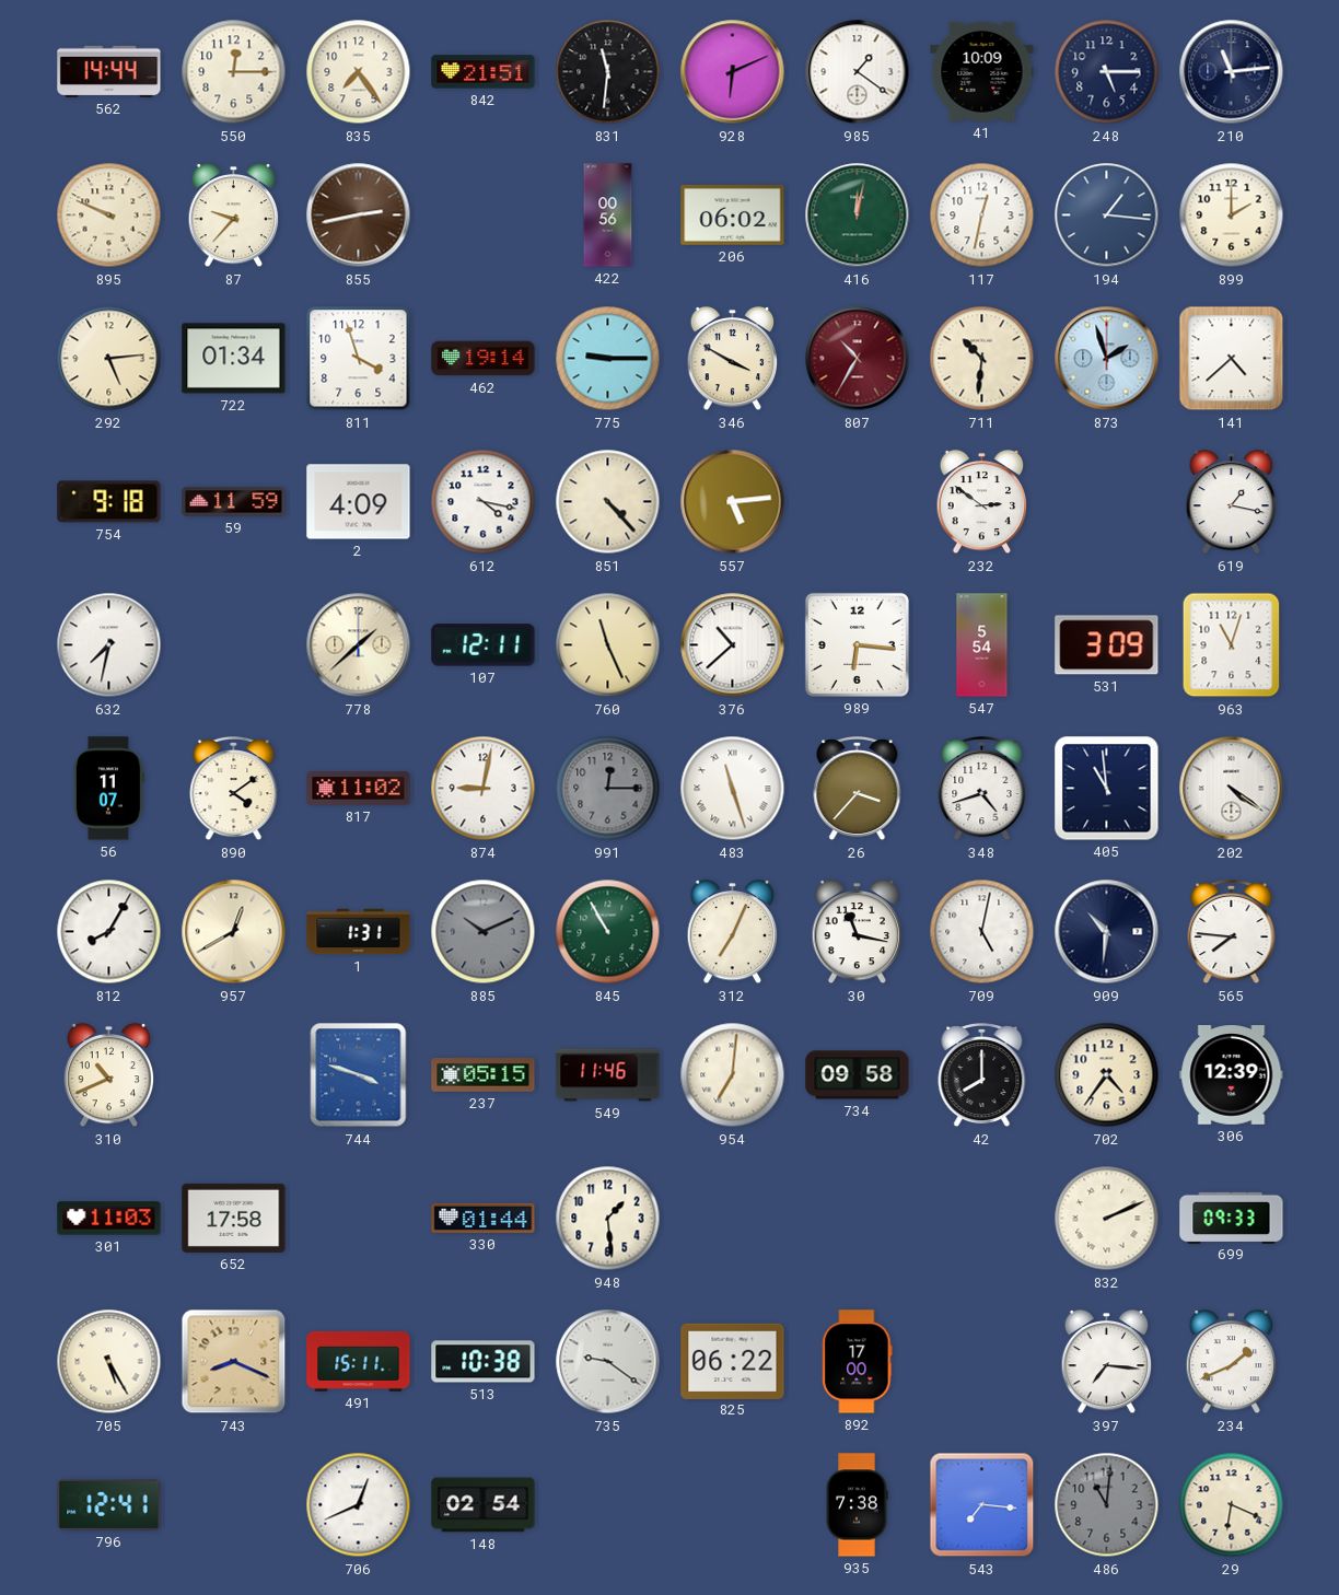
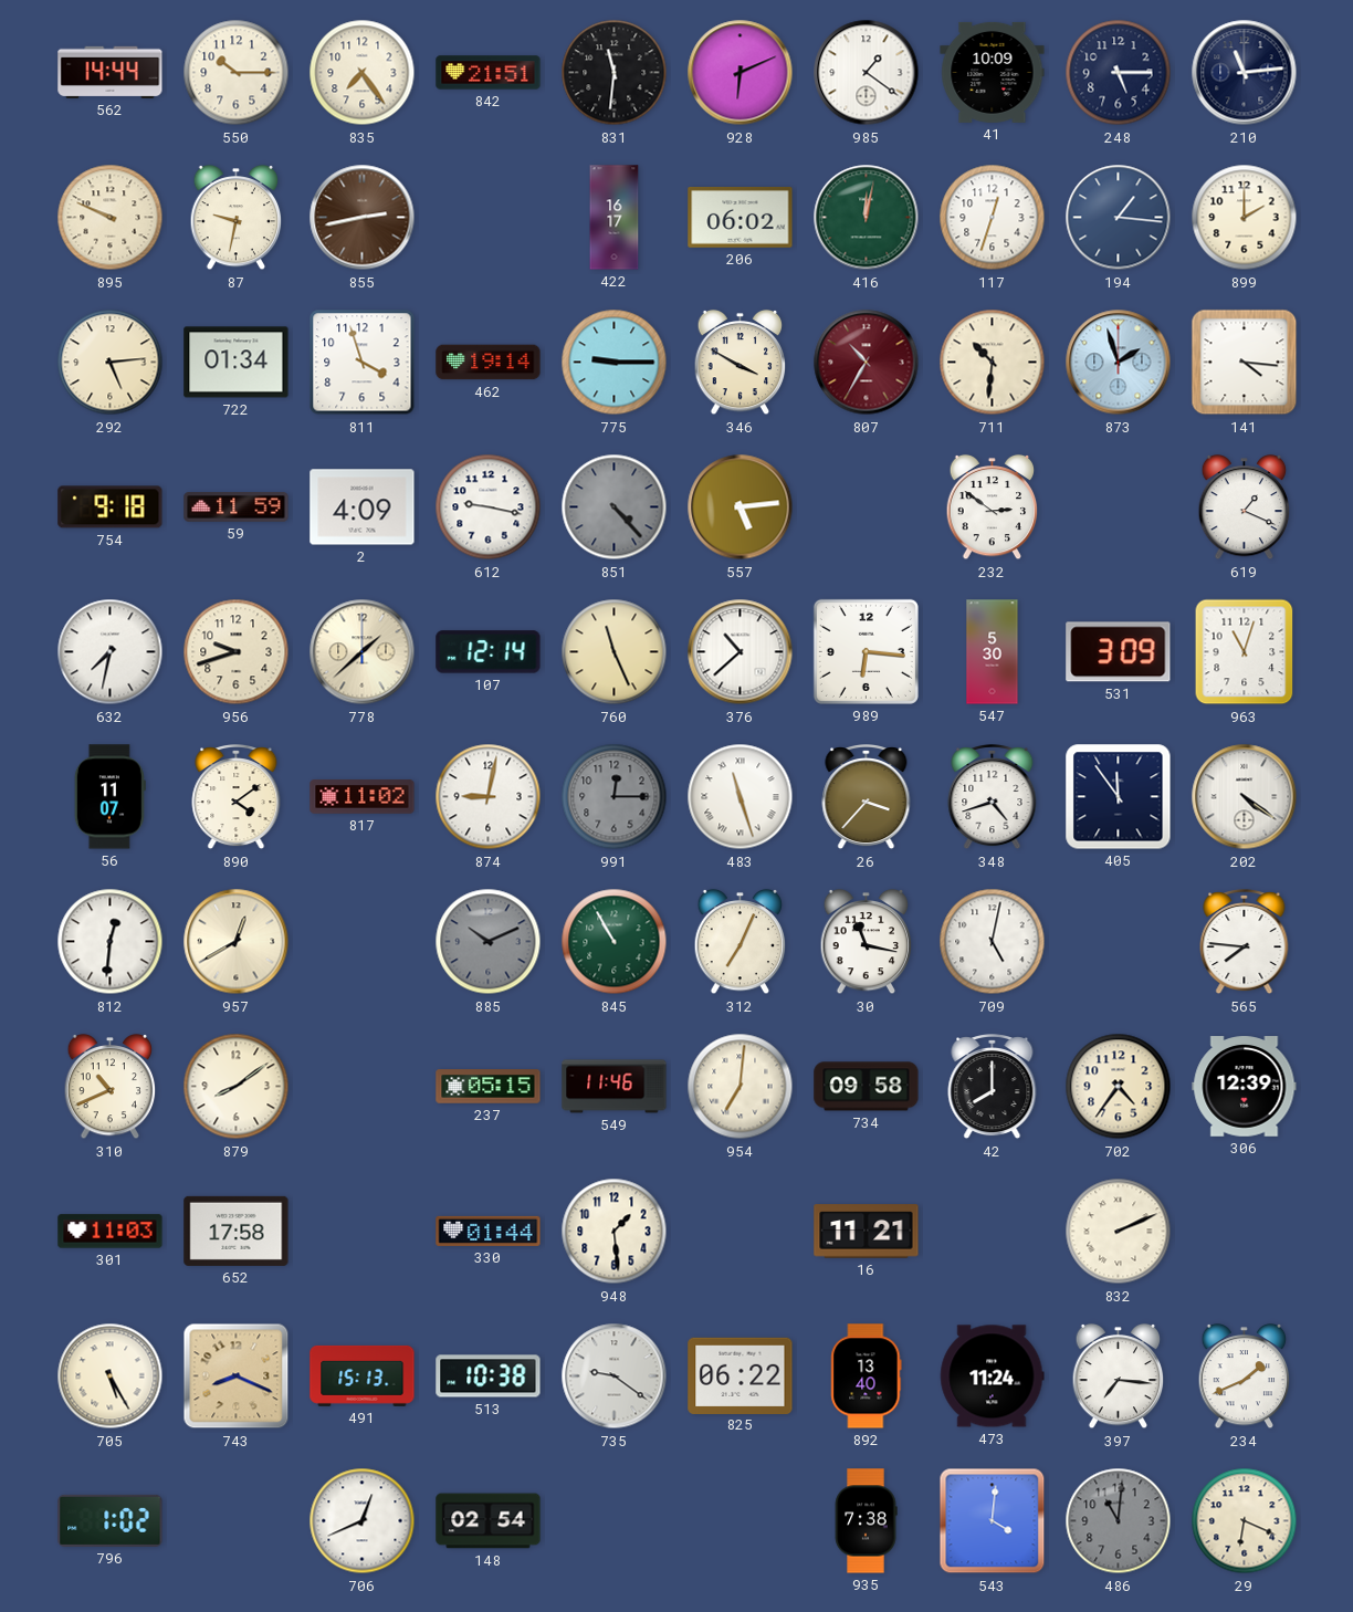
550: 12:15 -> 10:15
87: 9:37 -> 9:32
422: 00:56 -> 16:17
117: 12:32 -> 12:33
141: 4:38 -> 4:16
612: 4:17 -> 9:17
851 dial: cream -> grey
619: 1:17 -> 1:19
956: none -> 9:42
107: 12:11 -> 12:14
547: 5:54 -> 5:30
405: 10:59 -> 11:54
812: 8:05 -> 12:31
1: 1:31 -> none
909: 10:31 -> none
879: none -> 8:09
744: 3:48 -> none
16: none -> 11:21
699: 09:33 -> none
491: 15:11 -> 15:13
892: 17:00 -> 13:40
473: none -> 11:24
796: 12:41 -> 1:02
543: 7:16 -> 4:01
